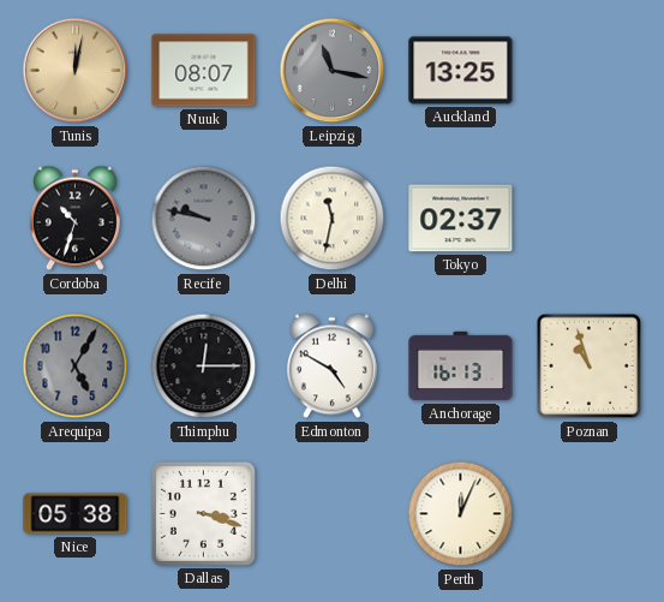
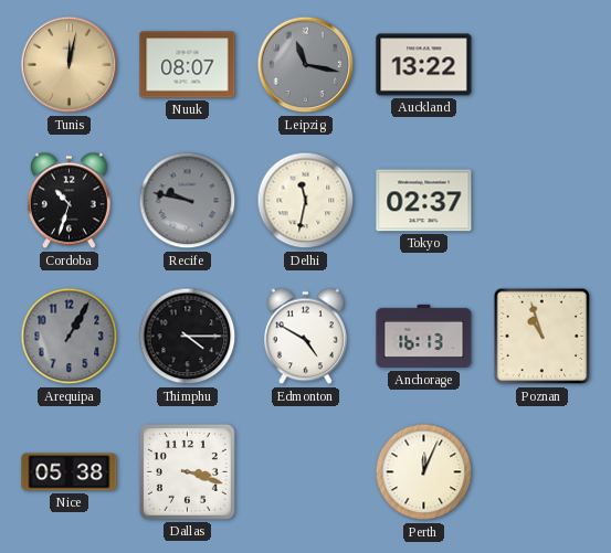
Auckland: 13:25 -> 13:22
Arequipa: 5:05 -> 1:05
Thimphu: 12:15 -> 4:15
